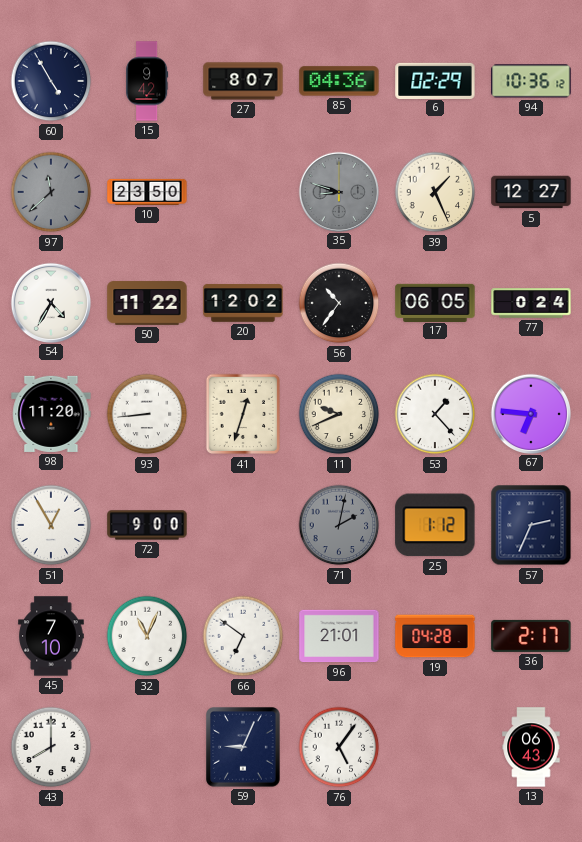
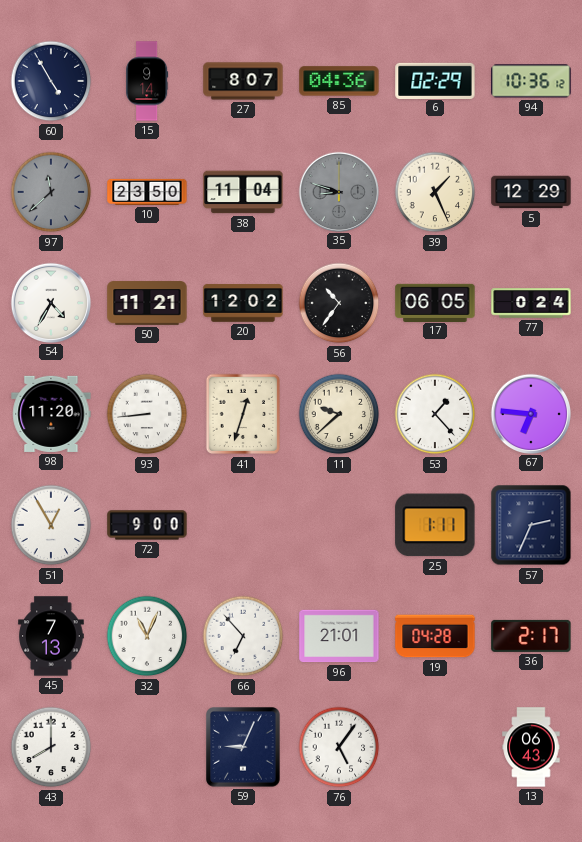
15: 9:42 -> 9:14
38: none -> 11:04
5: 12:27 -> 12:29
50: 11:22 -> 11:21
11: 9:41 -> 9:38
71: 2:02 -> none
25: 1:12 -> 1:11
45: 7:10 -> 7:13
66: 6:51 -> 6:53
